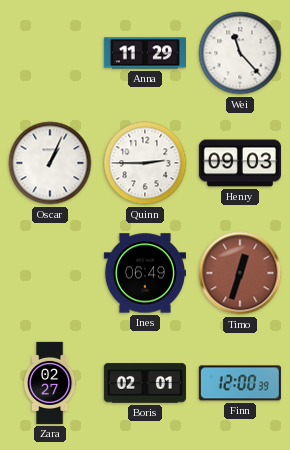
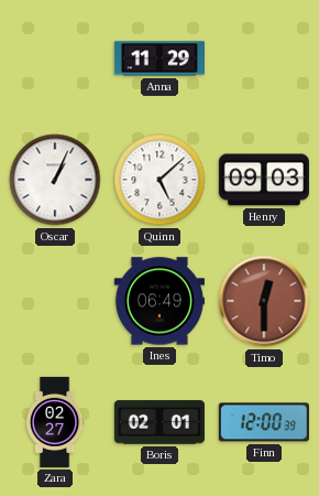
Wei: 11:23 -> none
Quinn: 2:45 -> 5:08
Timo: 12:33 -> 12:30
